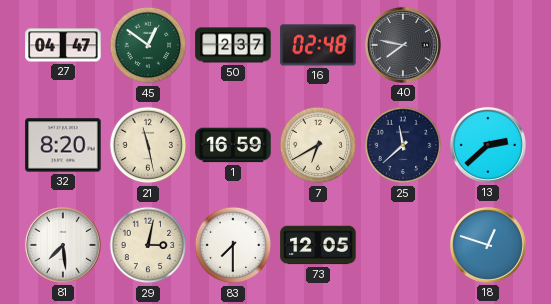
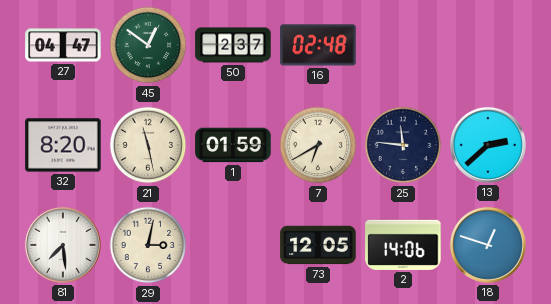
40: 7:47 -> none
1: 16:59 -> 01:59
25: 11:38 -> 11:46
83: 7:30 -> none
2: none -> 14:06
